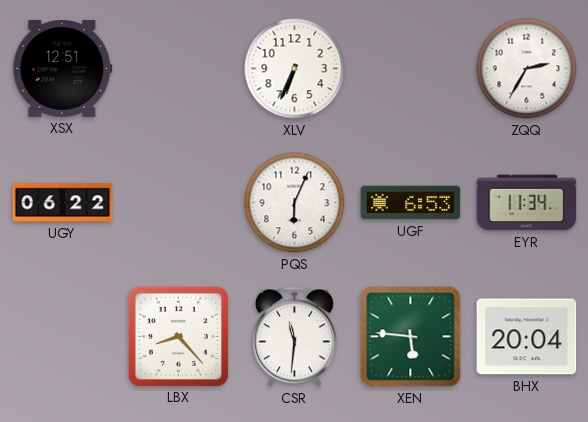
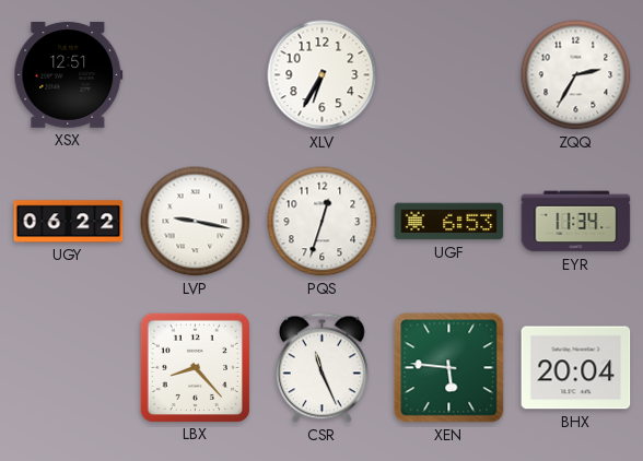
XLV: 6:34 -> 6:35
LVP: none -> 9:17
PQS: 6:04 -> 12:33
CSR: 11:31 -> 11:26
